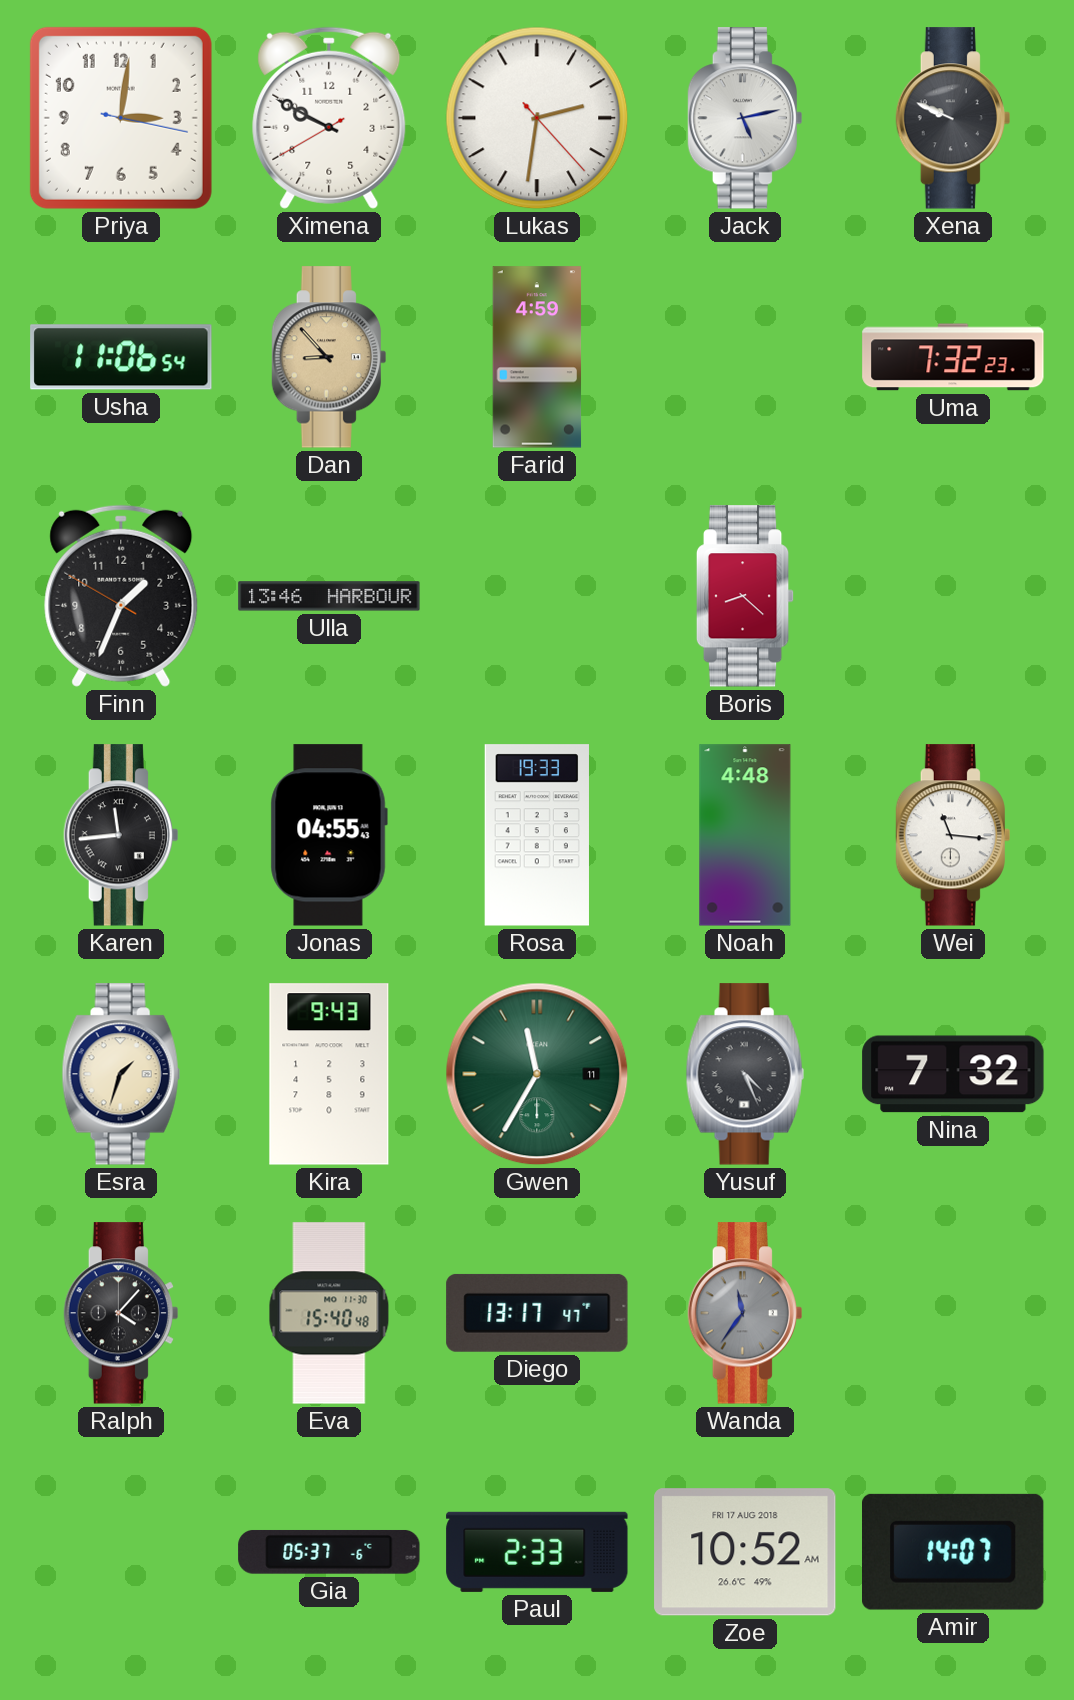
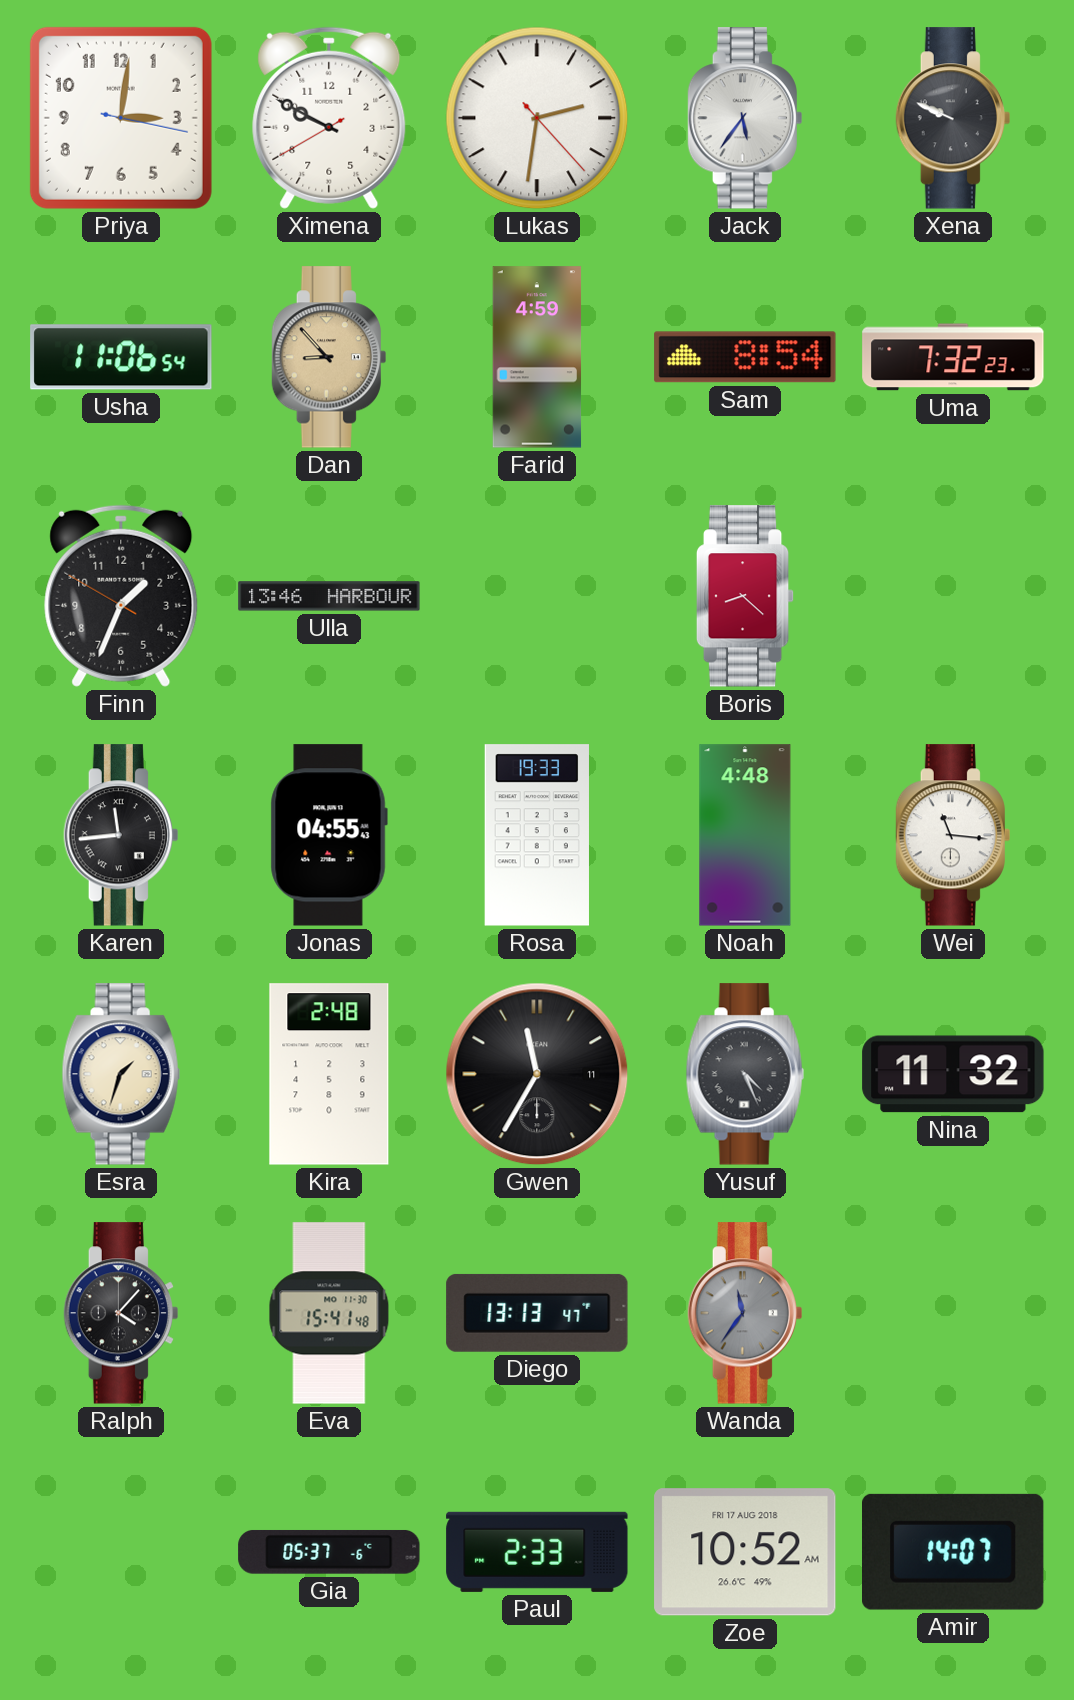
Jack: 5:13 -> 5:36
Sam: none -> 8:54
Kira: 9:43 -> 2:48
Gwen dial: green -> black
Nina: 7:32 -> 11:32
Eva: 15:40 -> 15:41
Diego: 13:17 -> 13:13
